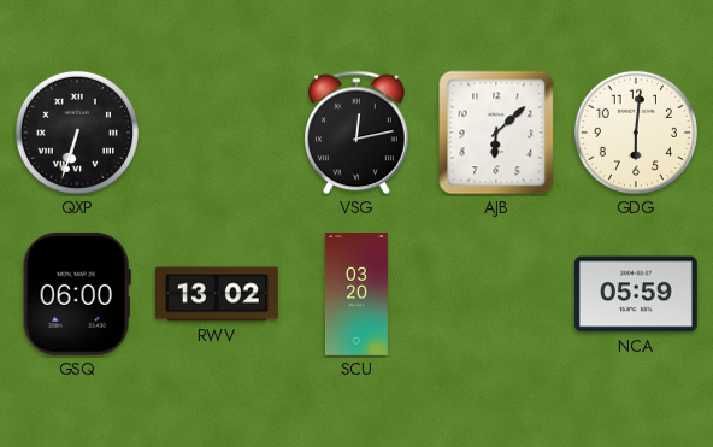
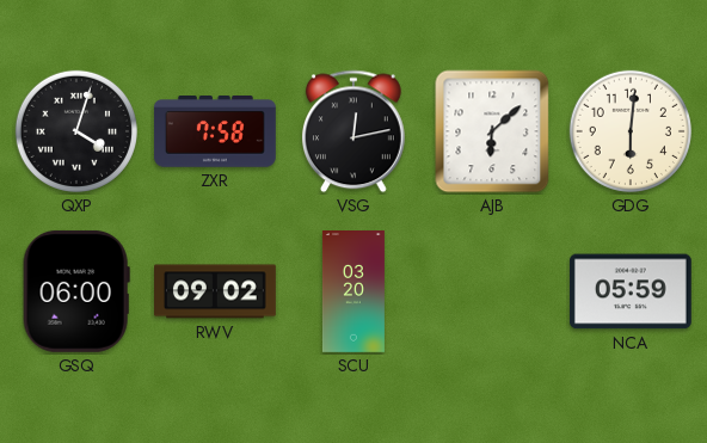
QXP: 6:33 -> 4:03
ZXR: none -> 7:58
RWV: 13:02 -> 09:02
